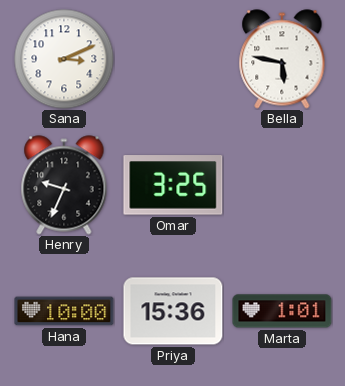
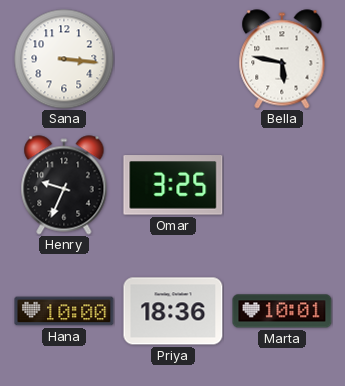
Sana: 3:11 -> 3:16
Priya: 15:36 -> 18:36
Marta: 1:01 -> 10:01
